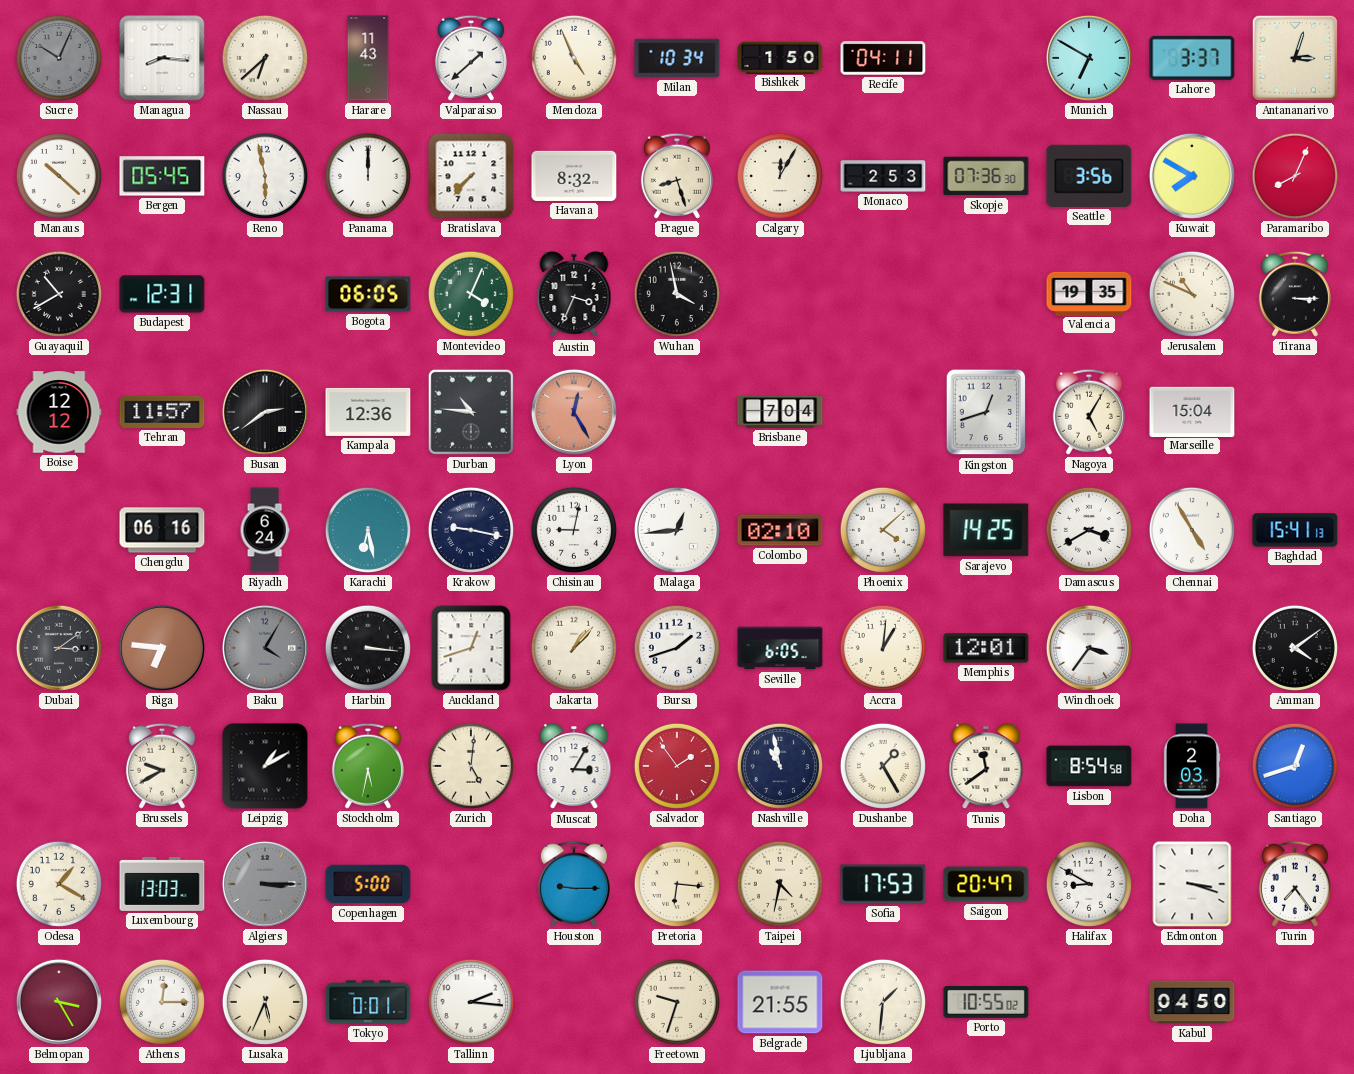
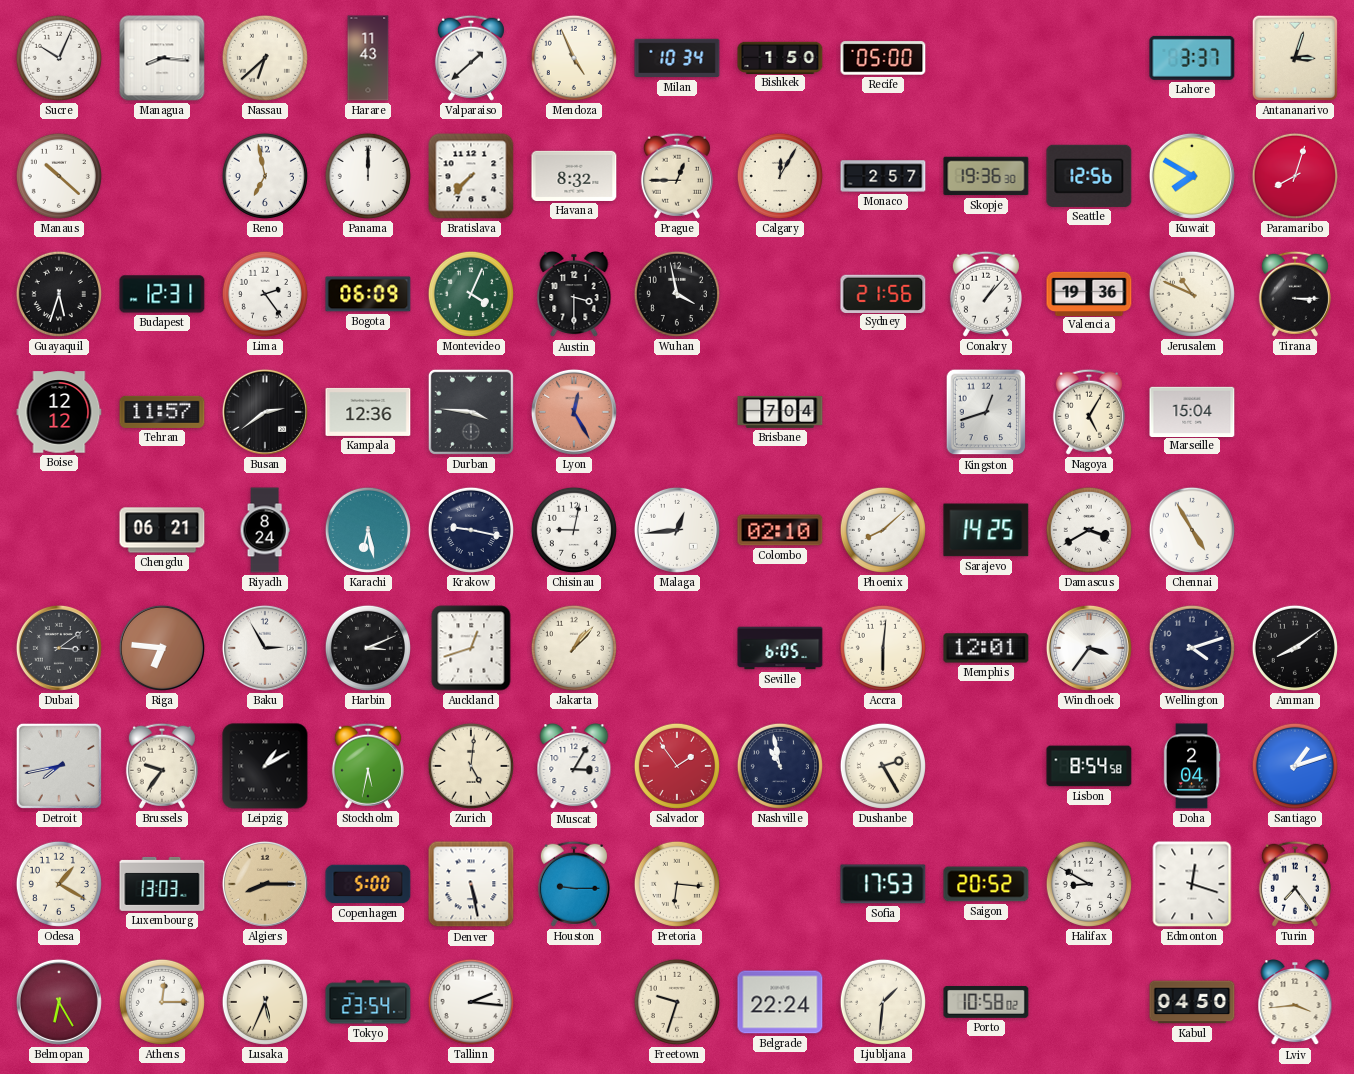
Sucre dial: grey -> white
Recife: 04:11 -> 05:00
Munich: 6:50 -> none
Bergen: 05:45 -> none
Reno: 5:58 -> 6:58
Prague: 8:27 -> 12:45
Monaco: 2:53 -> 2:57
Skopje: 07:36 -> 19:36
Seattle: 3:56 -> 12:56
Paramaribo: 8:04 -> 8:03
Guayaquil: 10:40 -> 5:33
Lima: none -> 2:24
Bogota: 06:05 -> 06:09
Austin: 3:34 -> 3:30
Sydney: none -> 21:56
Conakry: none -> 1:07
Valencia: 19:35 -> 19:36
Durban: 10:46 -> 3:46
Chengdu: 06:16 -> 06:21
Riyadh: 6:24 -> 8:24
Phoenix: 4:08 -> 8:08
Baghdad: 15:41 -> none
Baku: 4:05 -> 2:55
Baku dial: grey -> white
Harbin: 3:16 -> 3:11
Bursa: 1:42 -> none
Accra: 1:01 -> 6:01
Wellington: none -> 4:12
Amman: 4:09 -> 8:09
Detroit: none -> 7:43
Brussels: 9:40 -> 9:36
Dushanbe: 1:25 -> 2:25
Tunis: 11:39 -> none
Doha: 2:03 -> 2:04
Santiago: 12:42 -> 1:12
Algiers: 3:15 -> 8:15
Algiers dial: grey -> champagne
Denver: none -> 5:28
Taipei: 4:32 -> none
Saigon: 20:47 -> 20:52
Edmonton: 3:18 -> 12:18
Belmopan: 3:25 -> 6:25
Tokyo: 0:01 -> 23:54
Belgrade: 21:55 -> 22:24
Porto: 10:55 -> 10:58
Lviv: none -> 3:44
